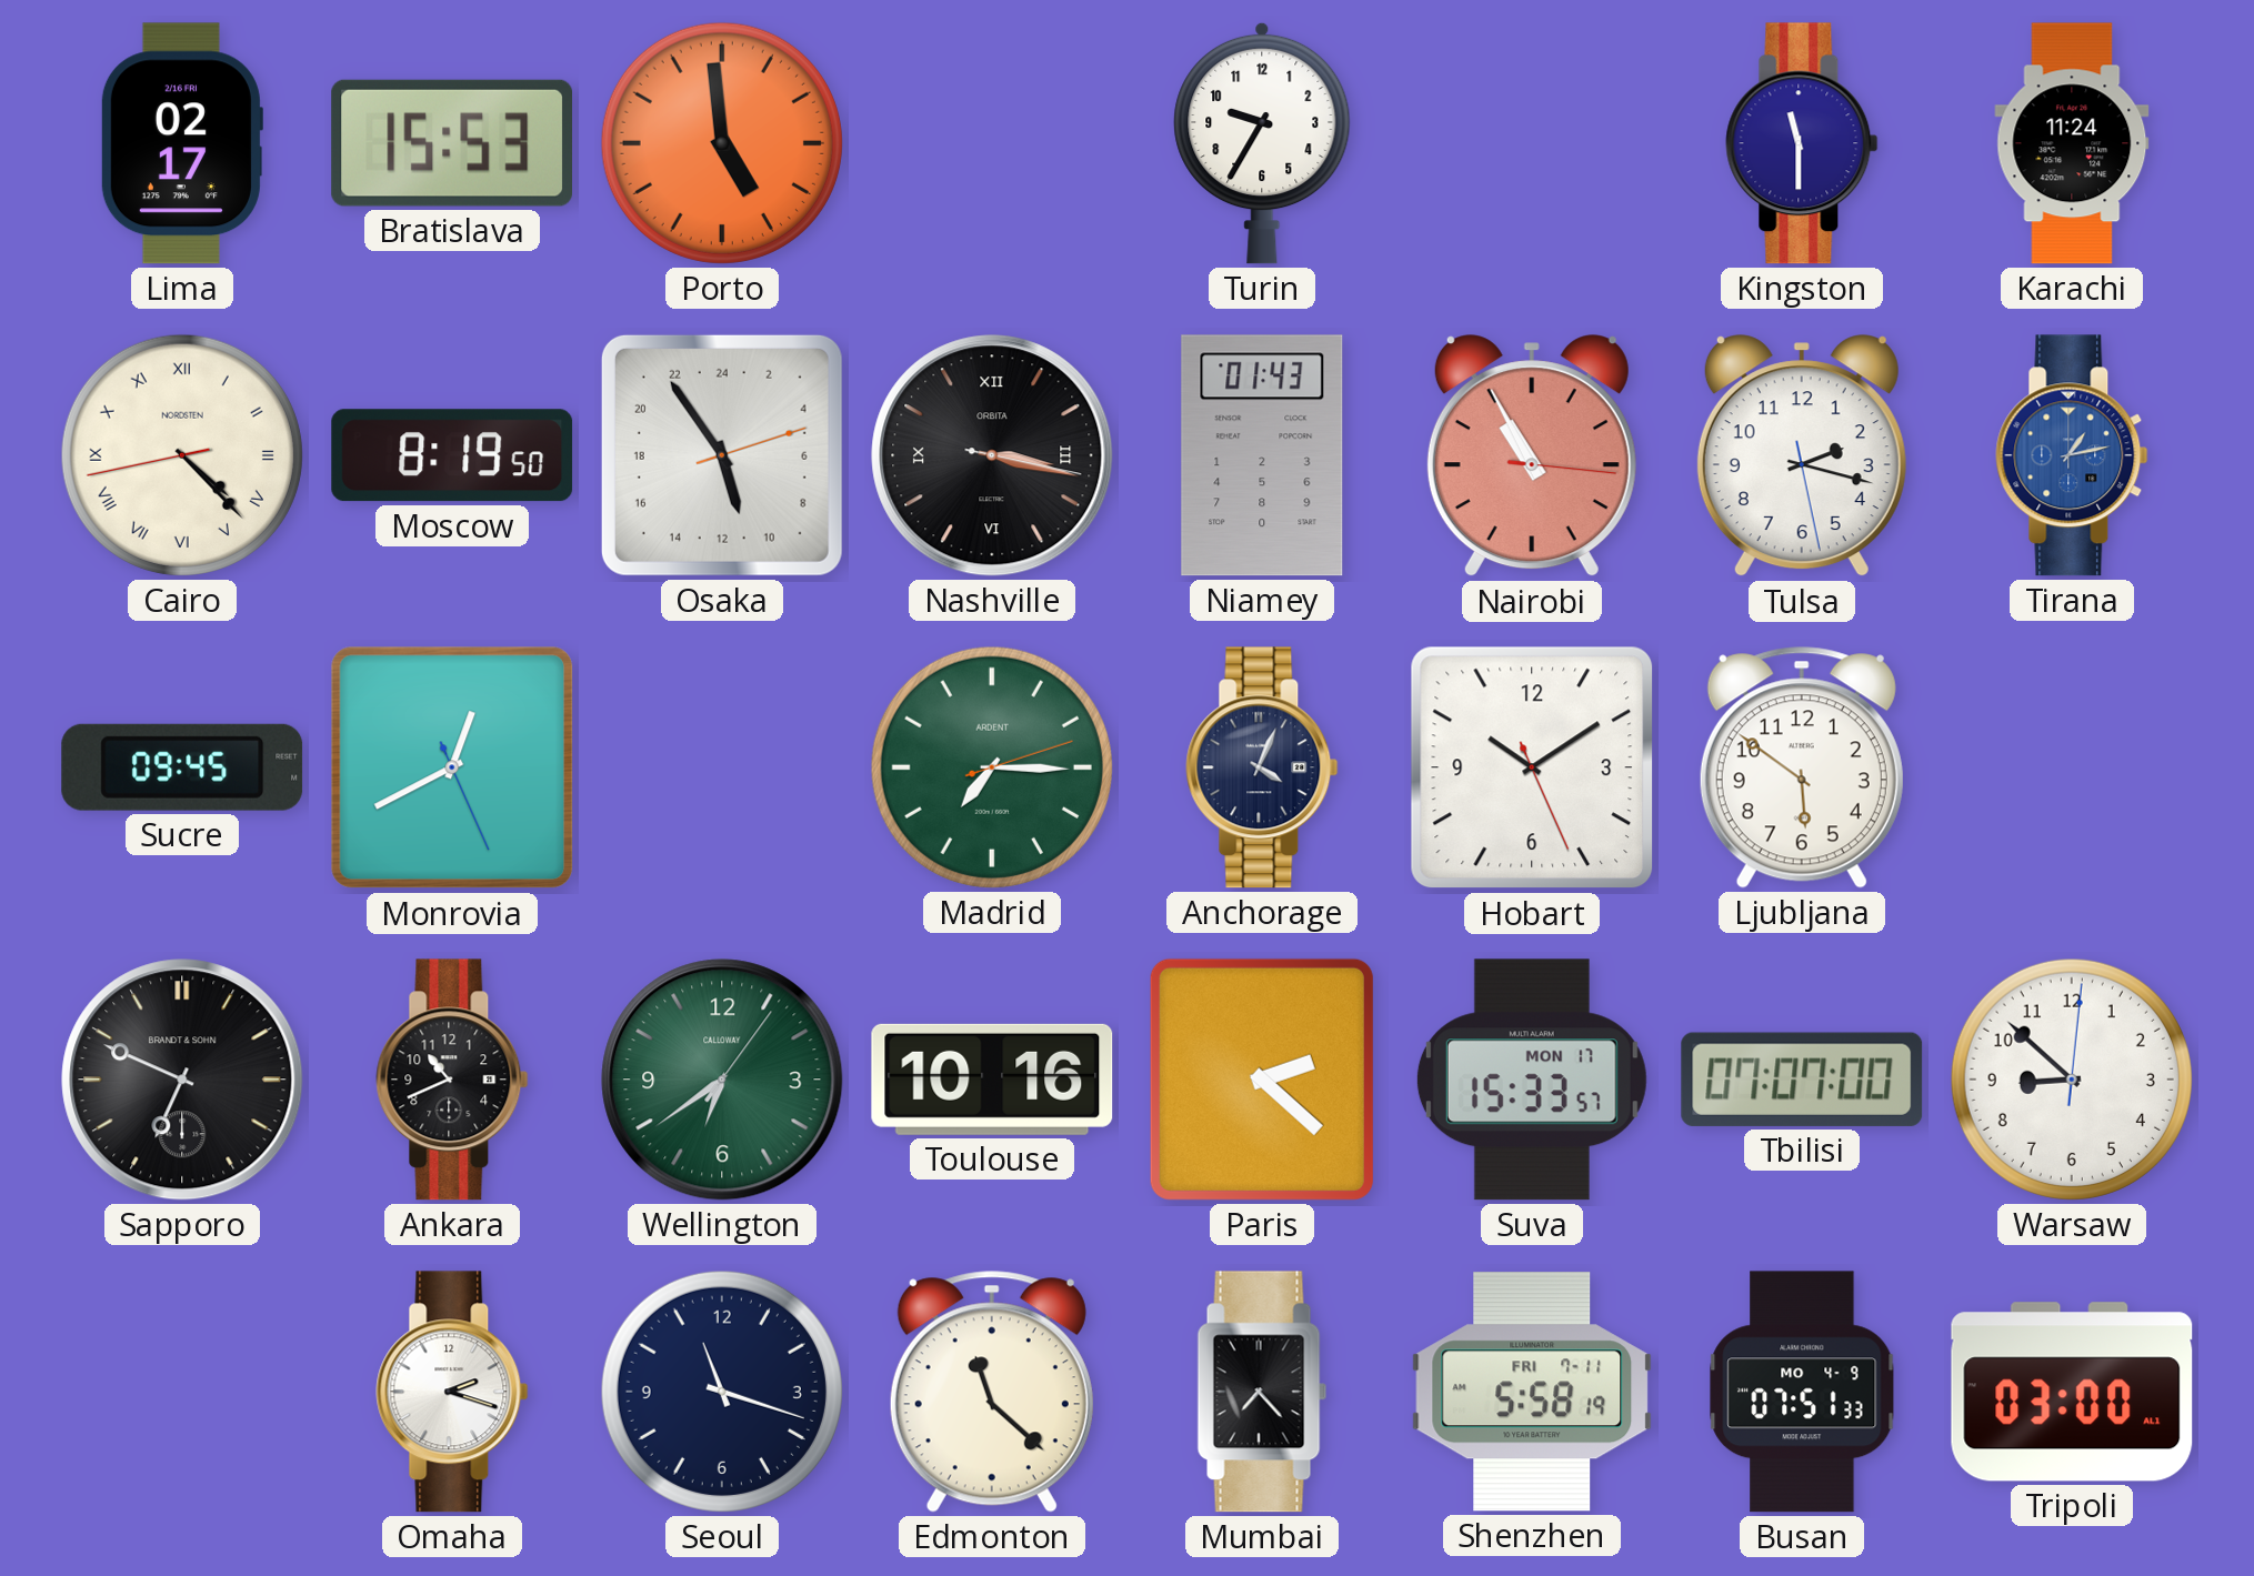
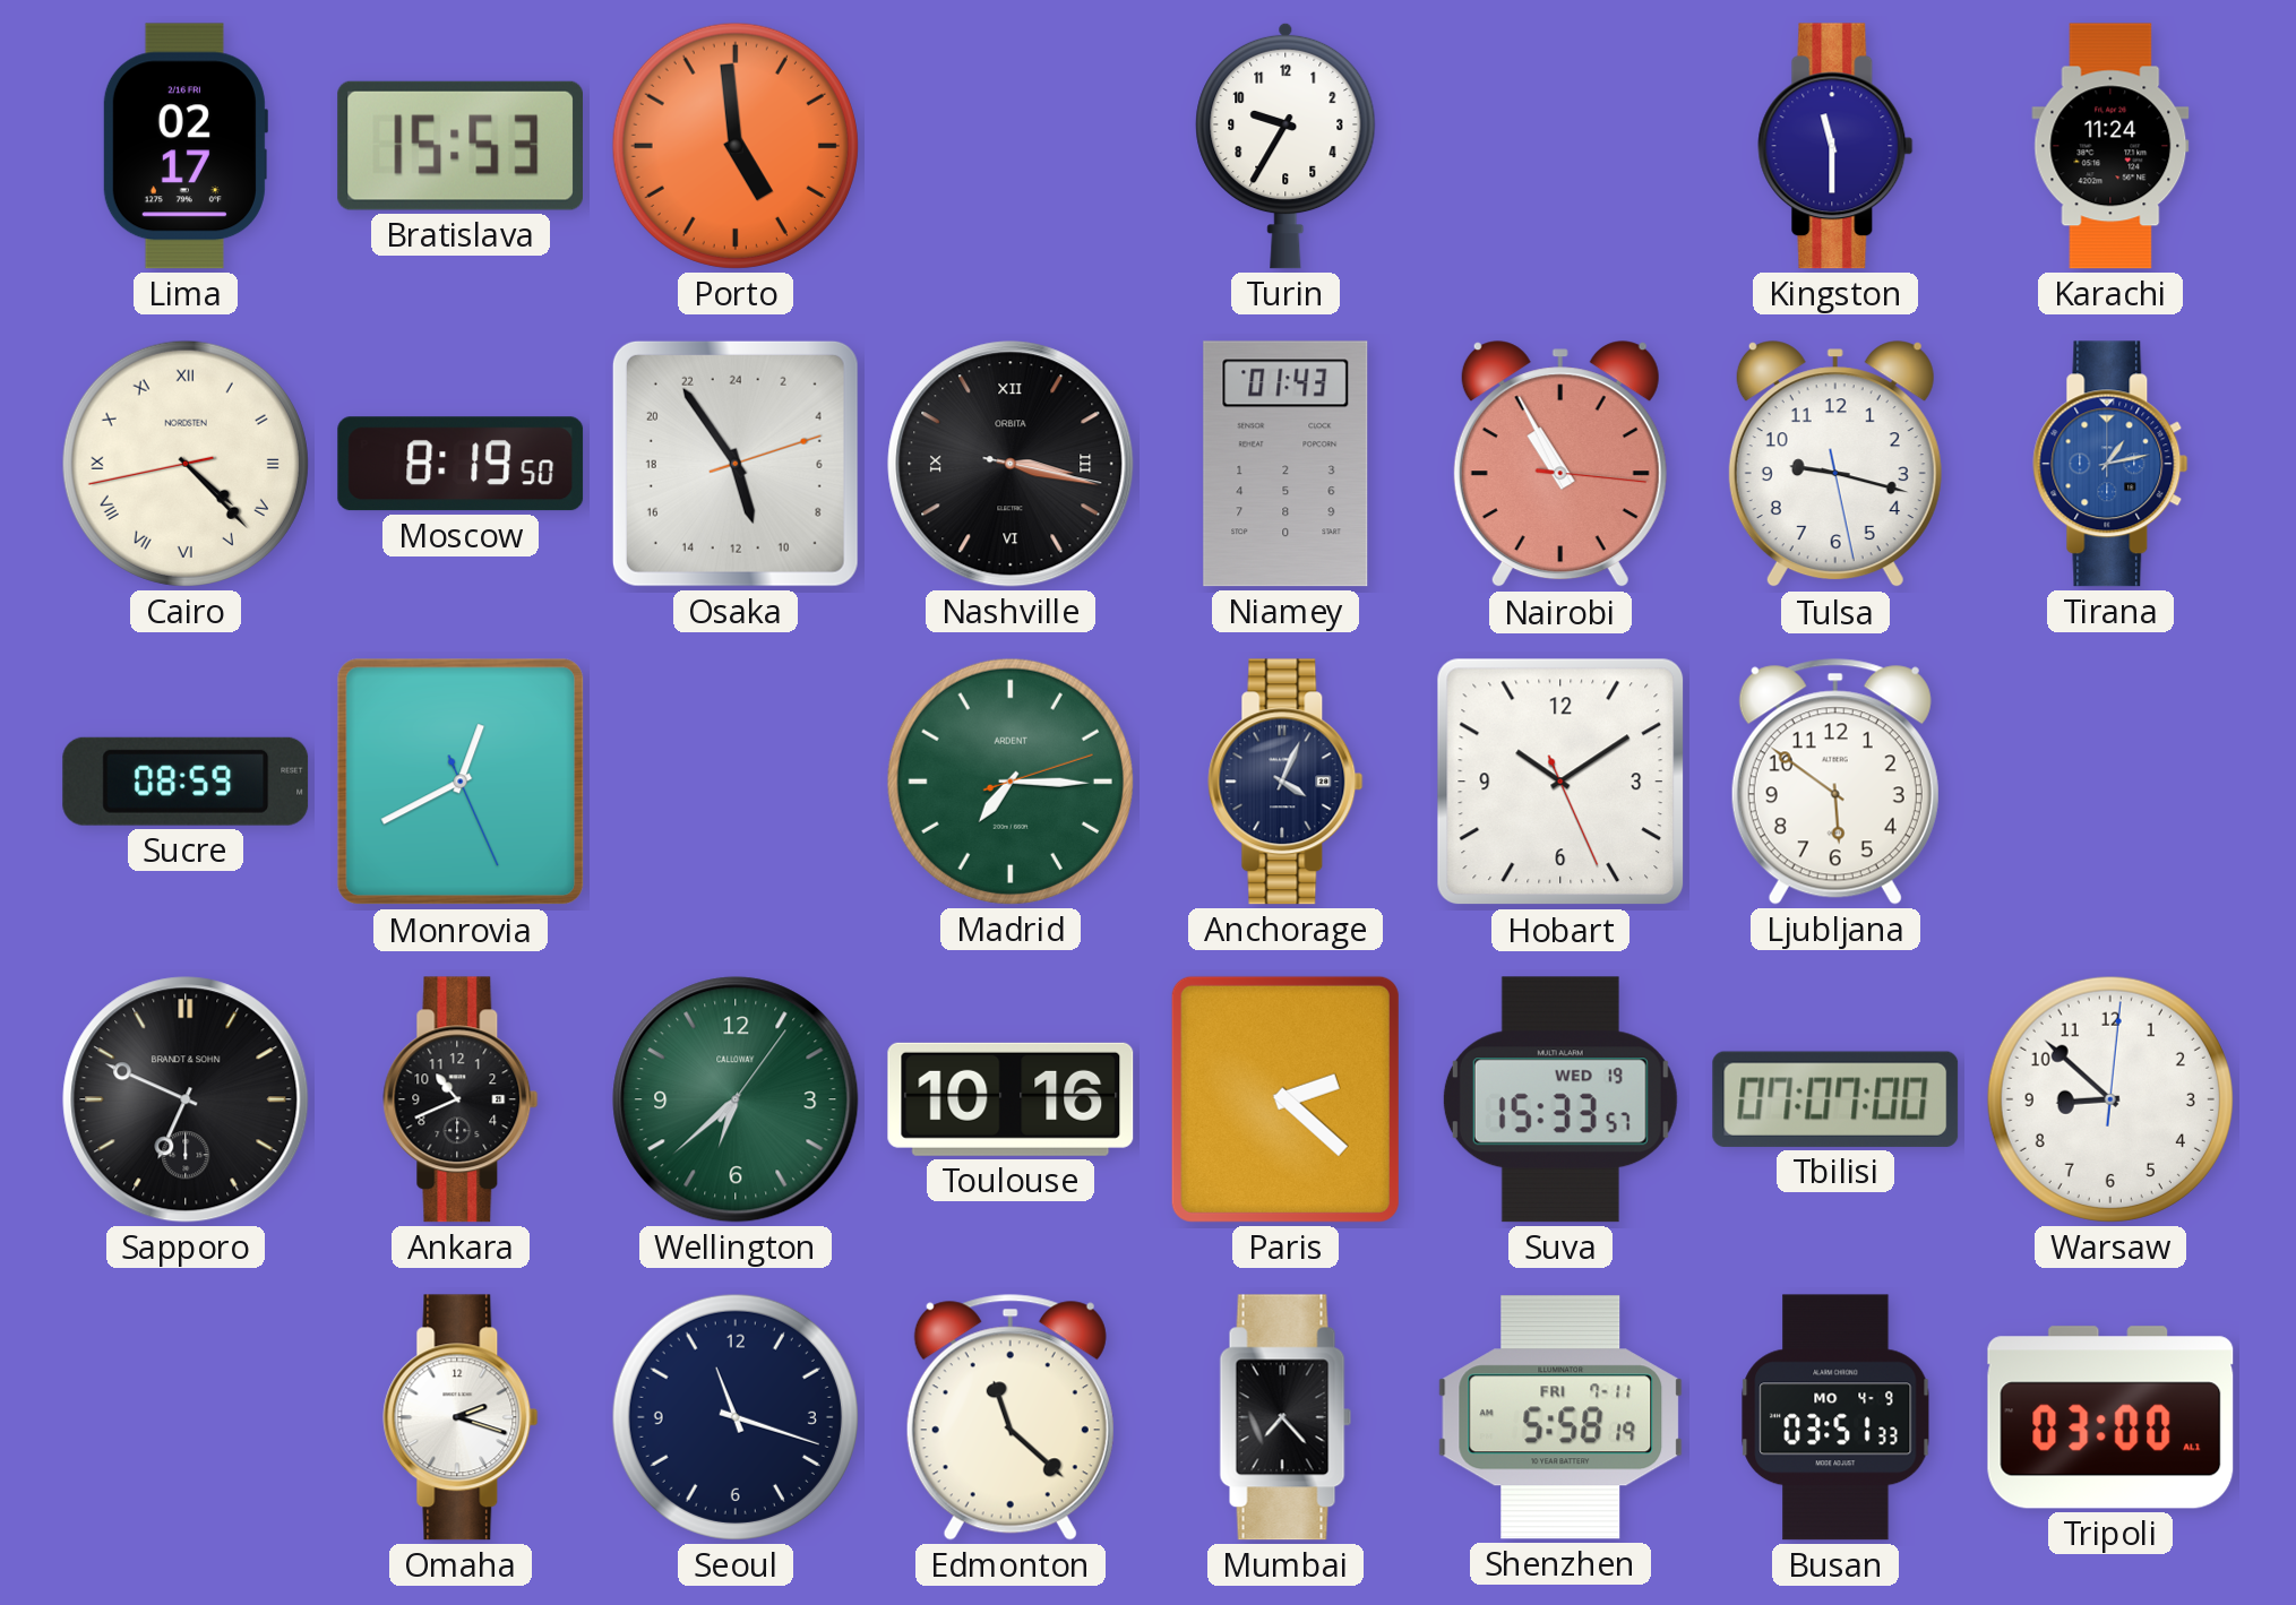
Tulsa: 2:17 -> 9:17
Sucre: 09:45 -> 08:59
Wellington: 6:39 -> 6:38
Suva date: MON 17 -> WED 19
Busan: 07:51 -> 03:51
